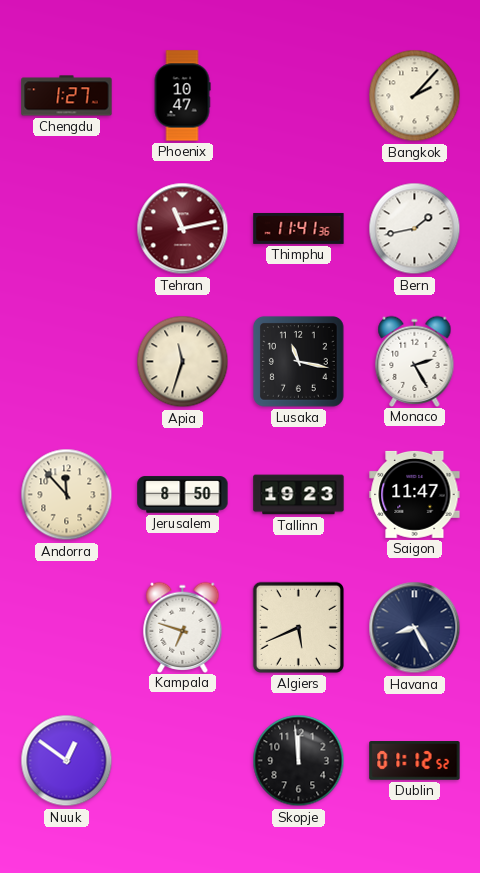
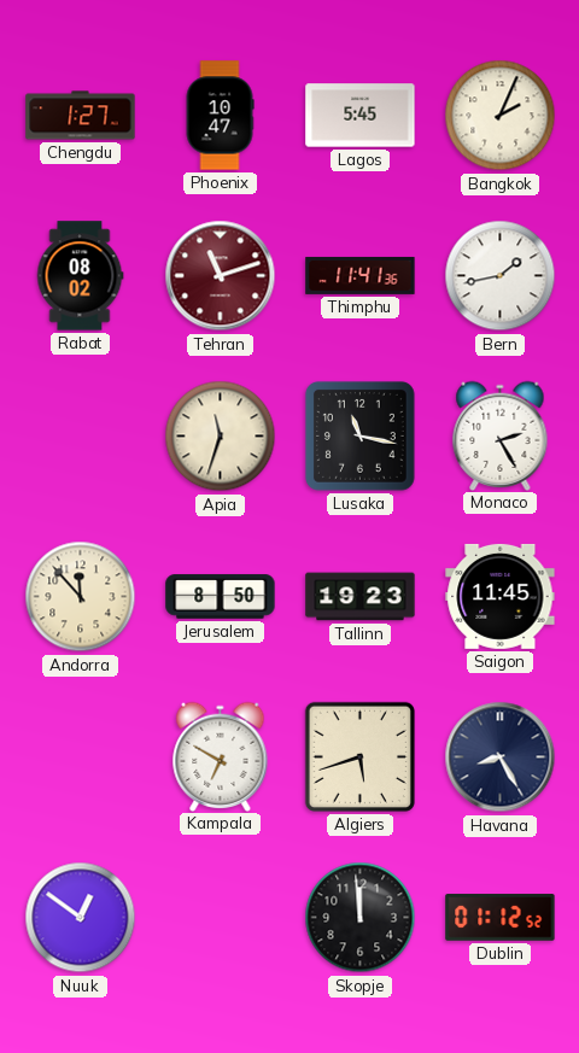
Lagos: none -> 5:45
Bangkok: 2:07 -> 2:04
Rabat: none -> 08:02
Tehran: 11:13 -> 11:12
Saigon: 11:47 -> 11:45
Kampala: 6:48 -> 6:50
Algiers: 5:41 -> 5:42
